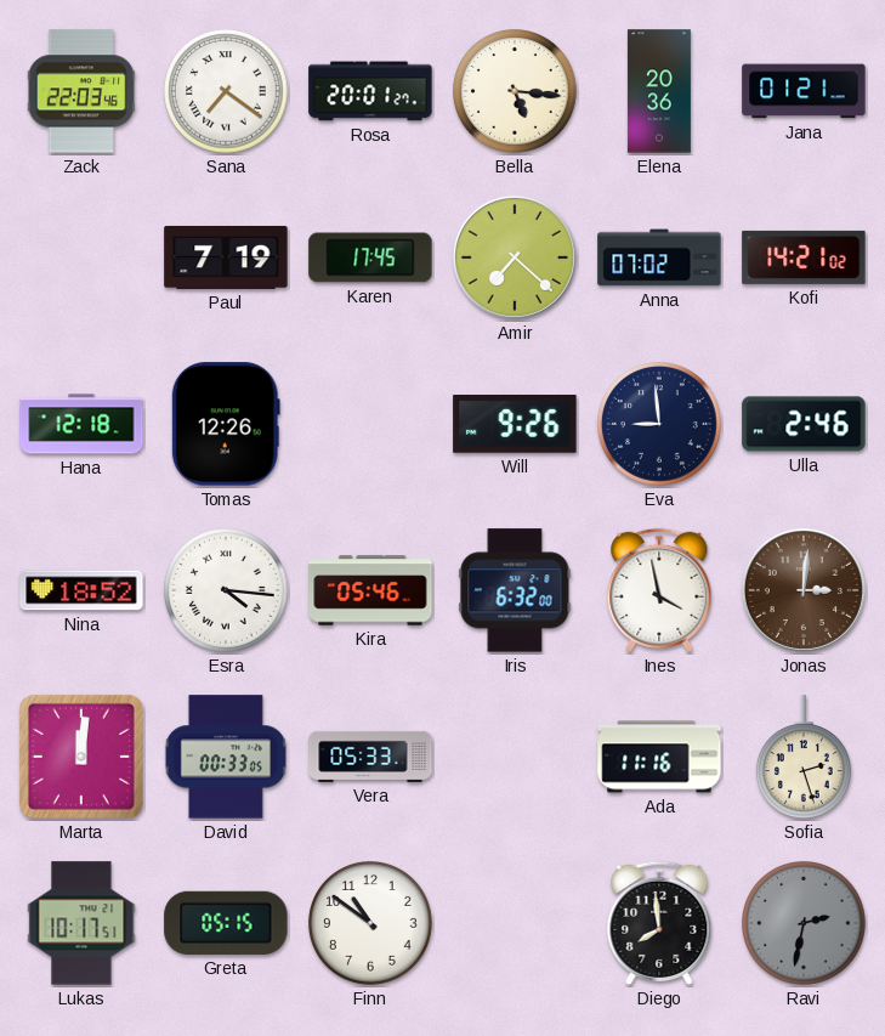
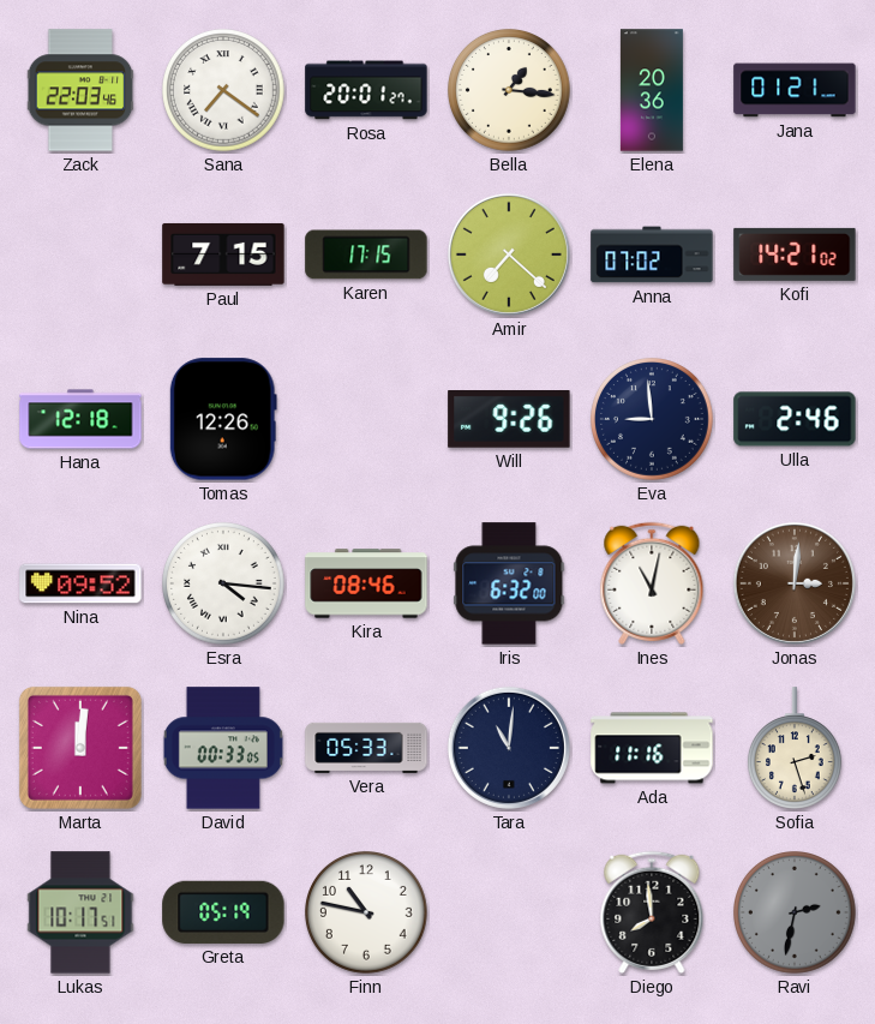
Bella: 5:16 -> 1:16
Paul: 7:19 -> 7:15
Karen: 17:45 -> 17:15
Nina: 18:52 -> 09:52
Kira: 05:46 -> 08:46
Ines: 3:58 -> 11:02
Tara: none -> 11:01
Greta: 05:15 -> 05:19
Finn: 10:51 -> 10:47
